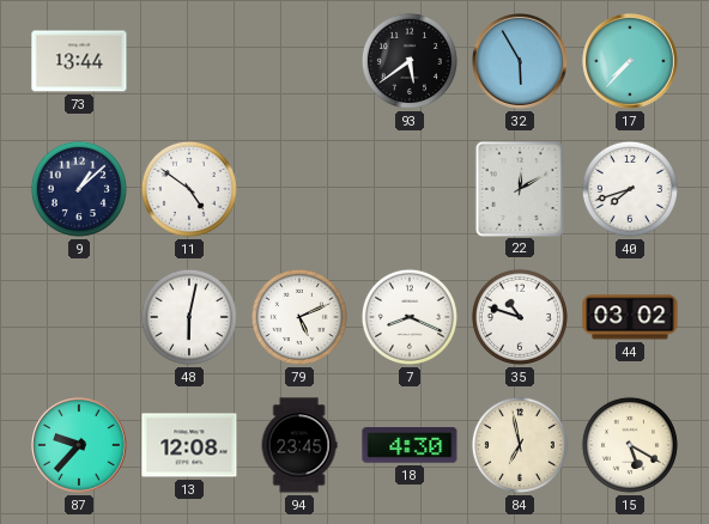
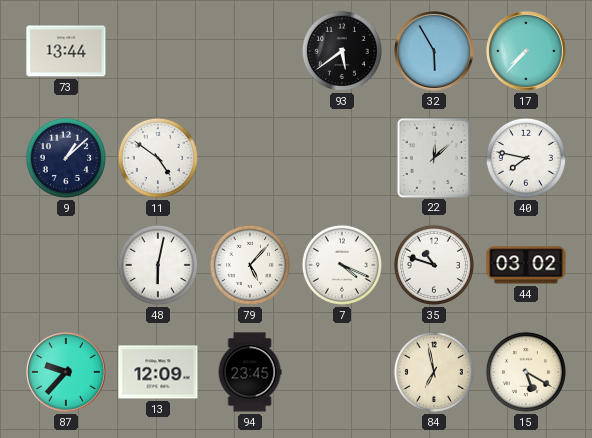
22: 12:10 -> 12:08
40: 7:42 -> 7:47
79: 5:11 -> 5:07
7: 8:19 -> 4:19
13: 12:08 -> 12:09
18: 4:30 -> none
